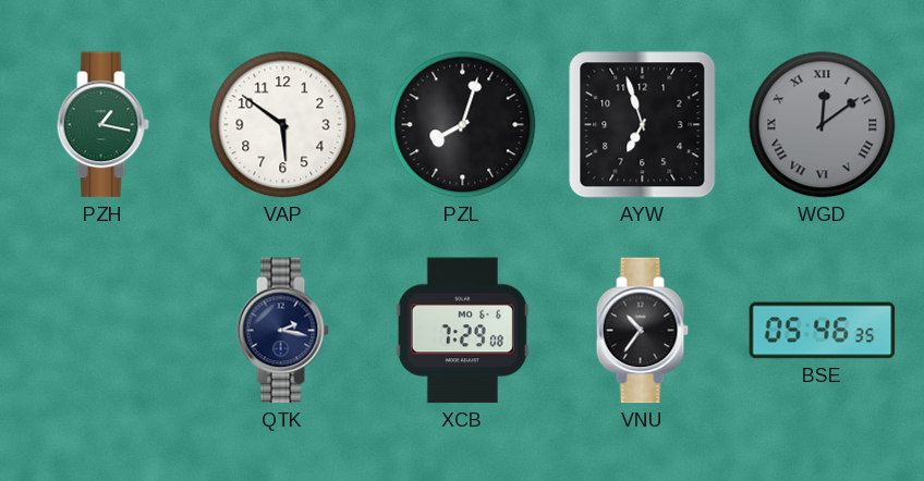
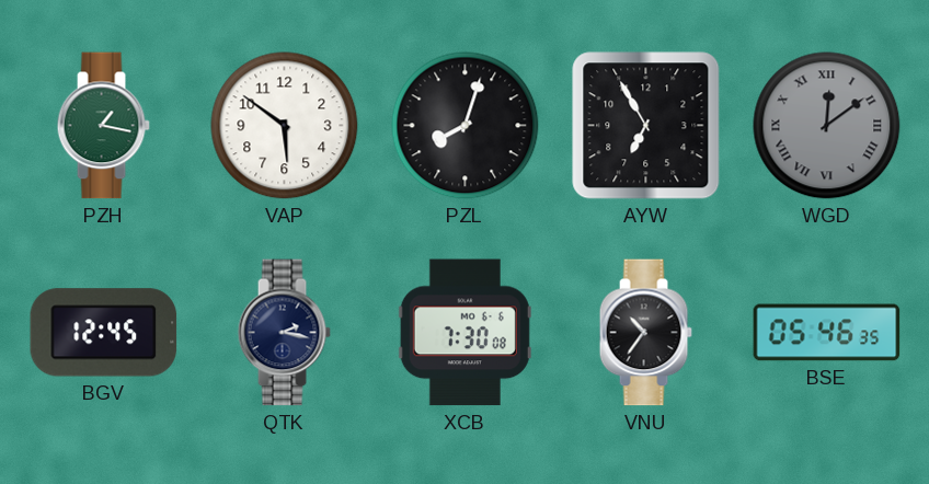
AYW: 6:57 -> 6:55
BGV: none -> 12:45
XCB: 7:29 -> 7:30
